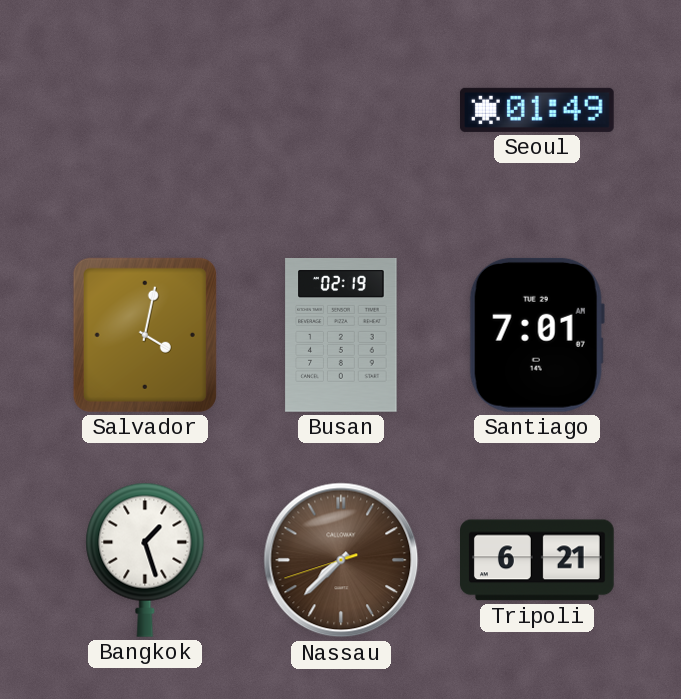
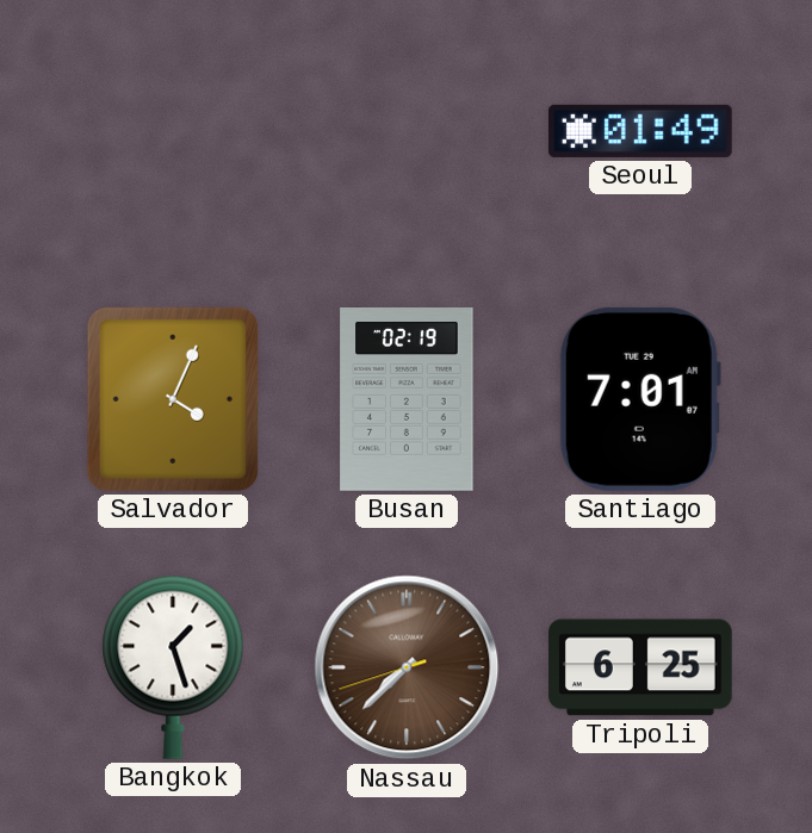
Salvador: 4:02 -> 4:04
Tripoli: 6:21 -> 6:25
